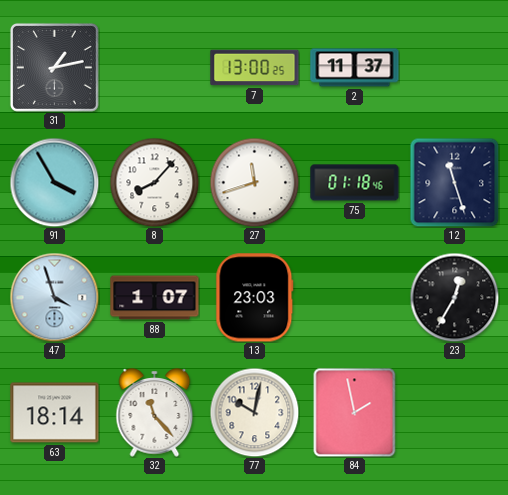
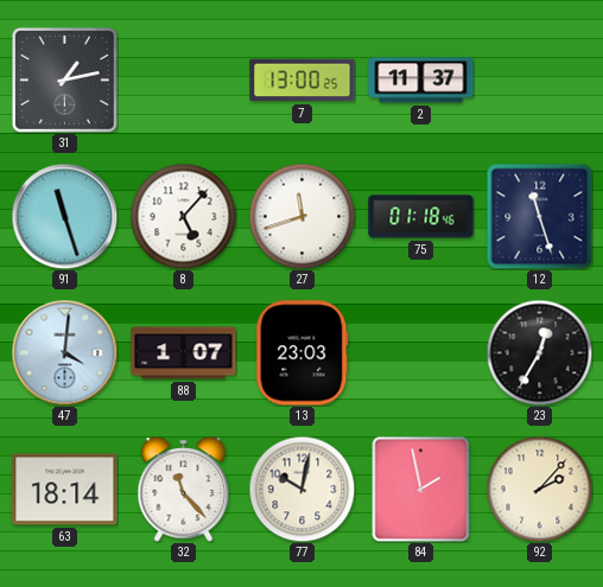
91: 3:55 -> 11:27
8: 8:07 -> 5:07
47: 3:57 -> 4:01
92: none -> 2:07
